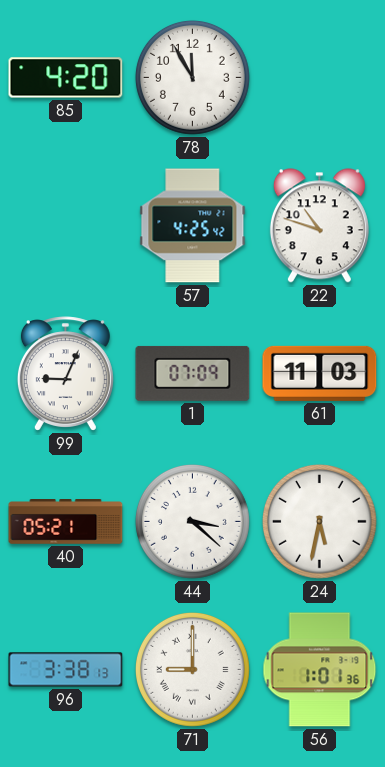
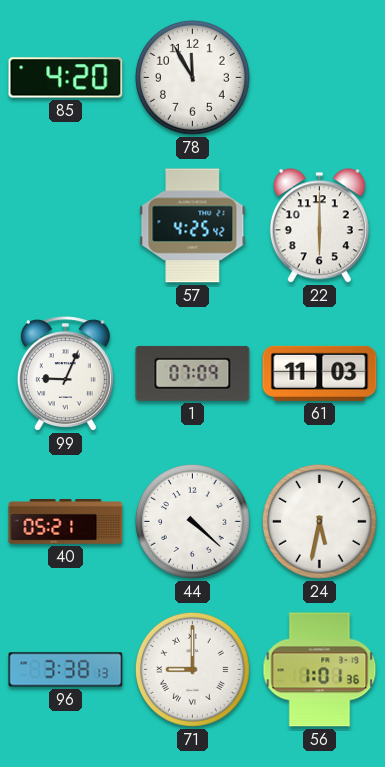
22: 10:48 -> 6:00
44: 3:22 -> 4:22
